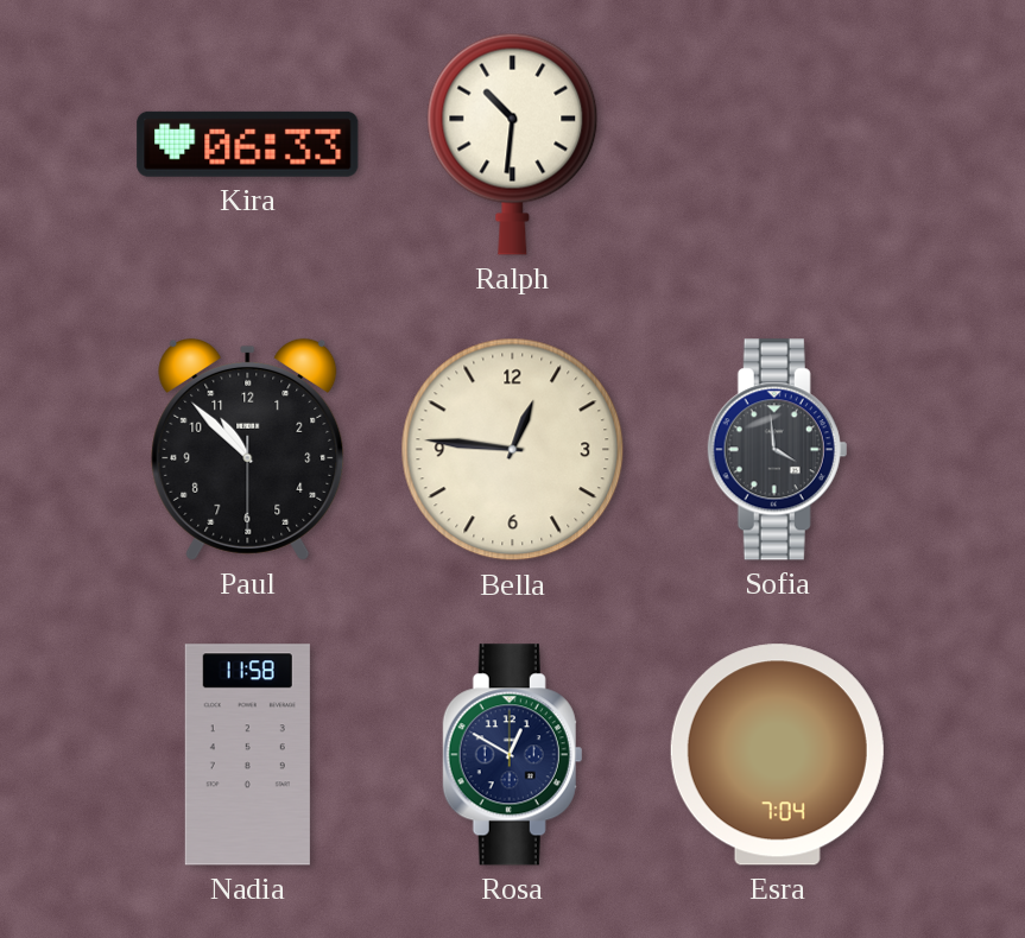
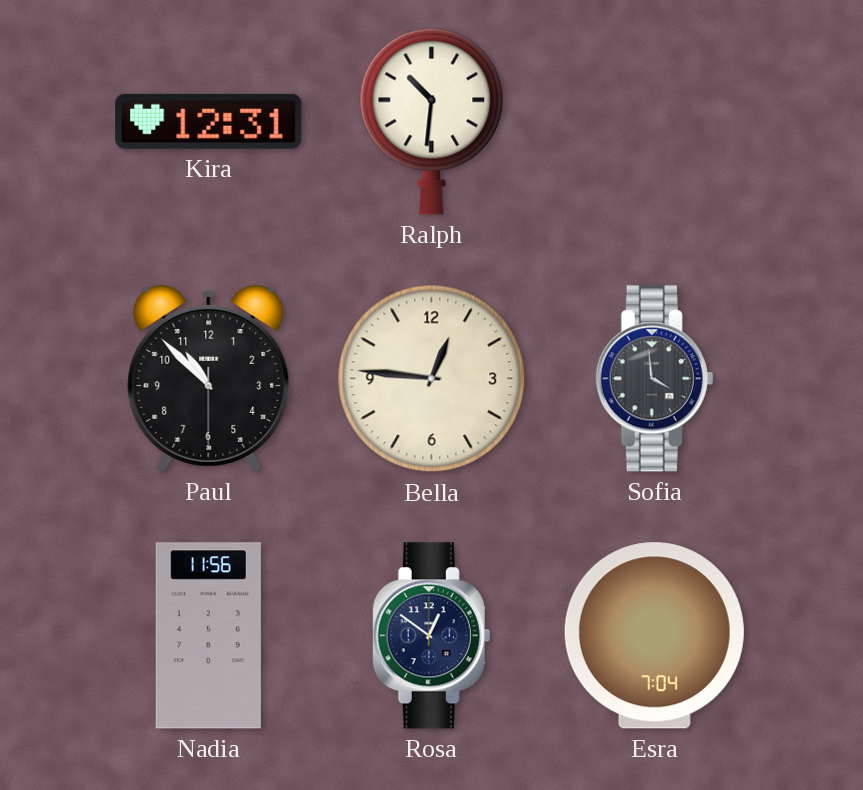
Kira: 06:33 -> 12:31
Nadia: 11:58 -> 11:56
Rosa: 12:50 -> 12:51
